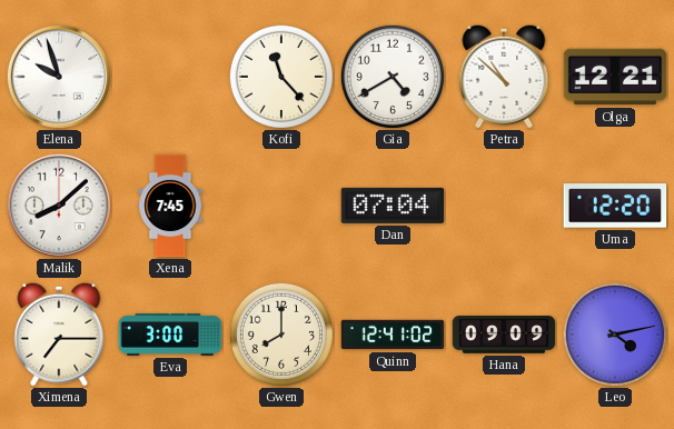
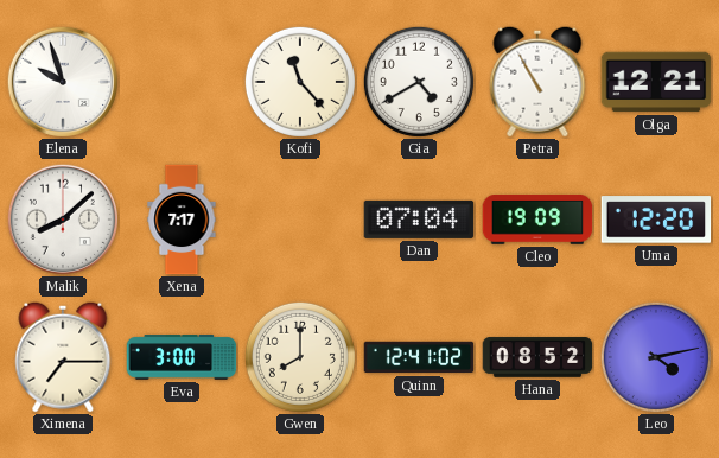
Petra: 10:52 -> 10:55
Xena: 7:45 -> 7:17
Cleo: none -> 19:09
Hana: 09:09 -> 08:52
